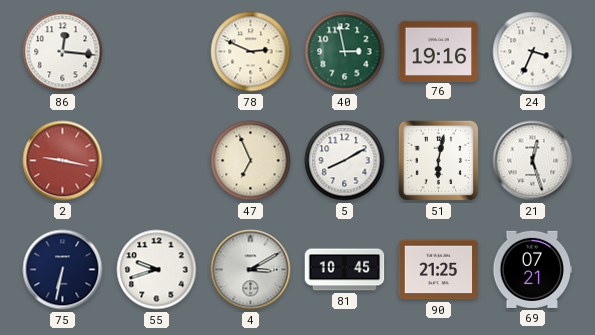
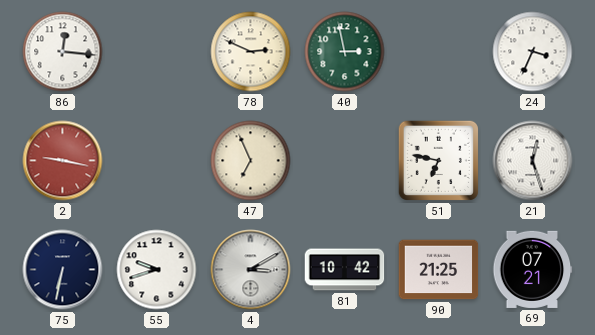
76: 19:16 -> none
5: 8:10 -> none
51: 6:02 -> 6:47
81: 10:45 -> 10:42
